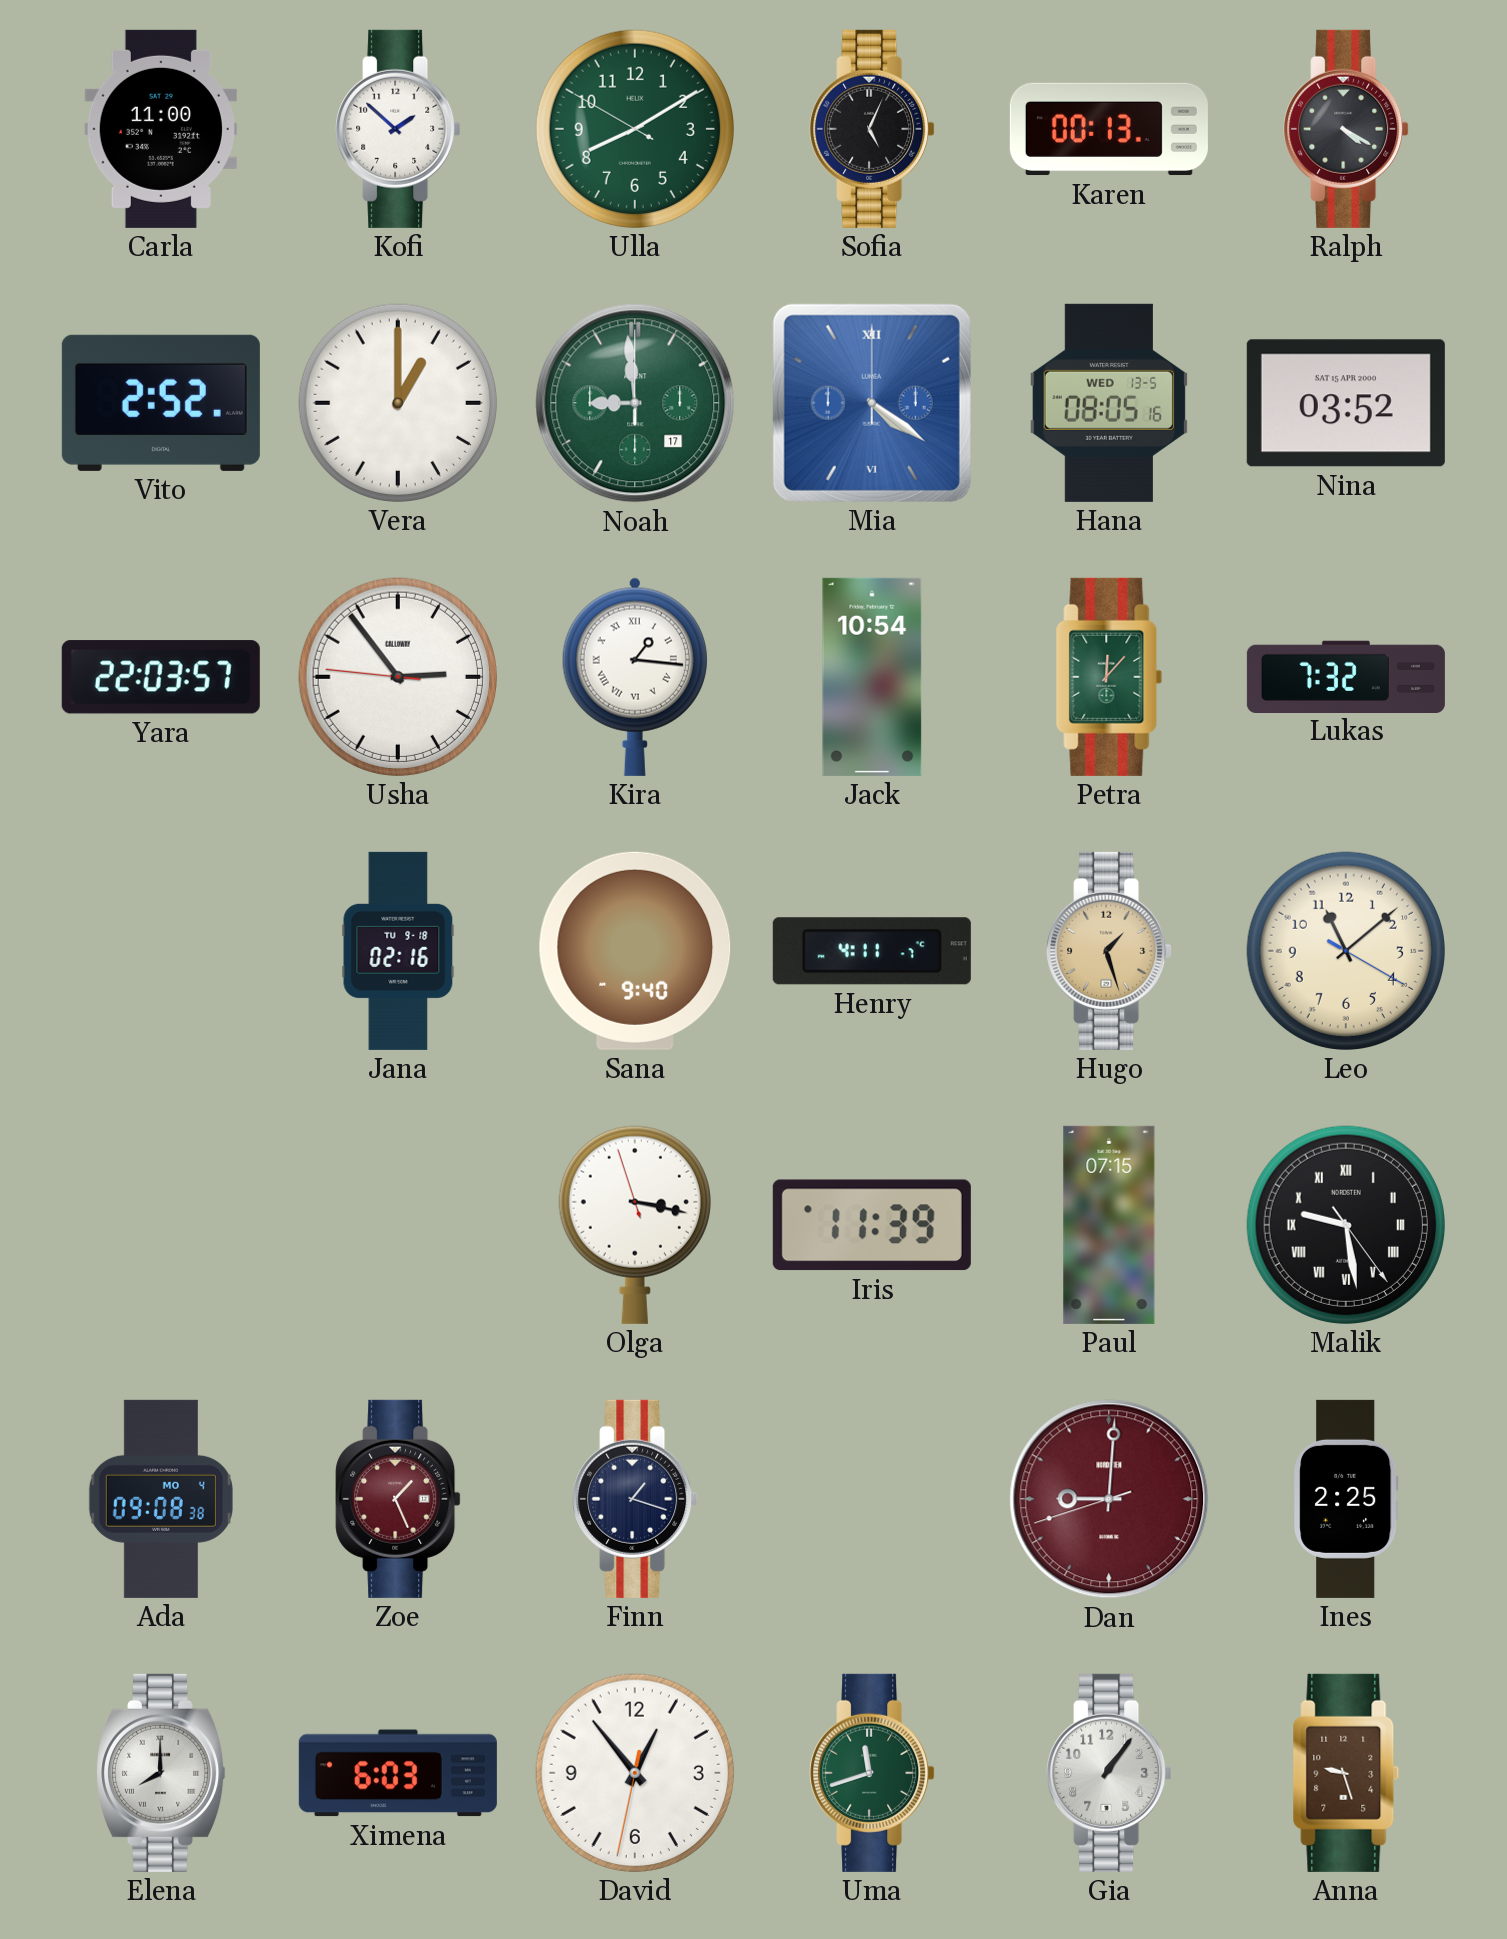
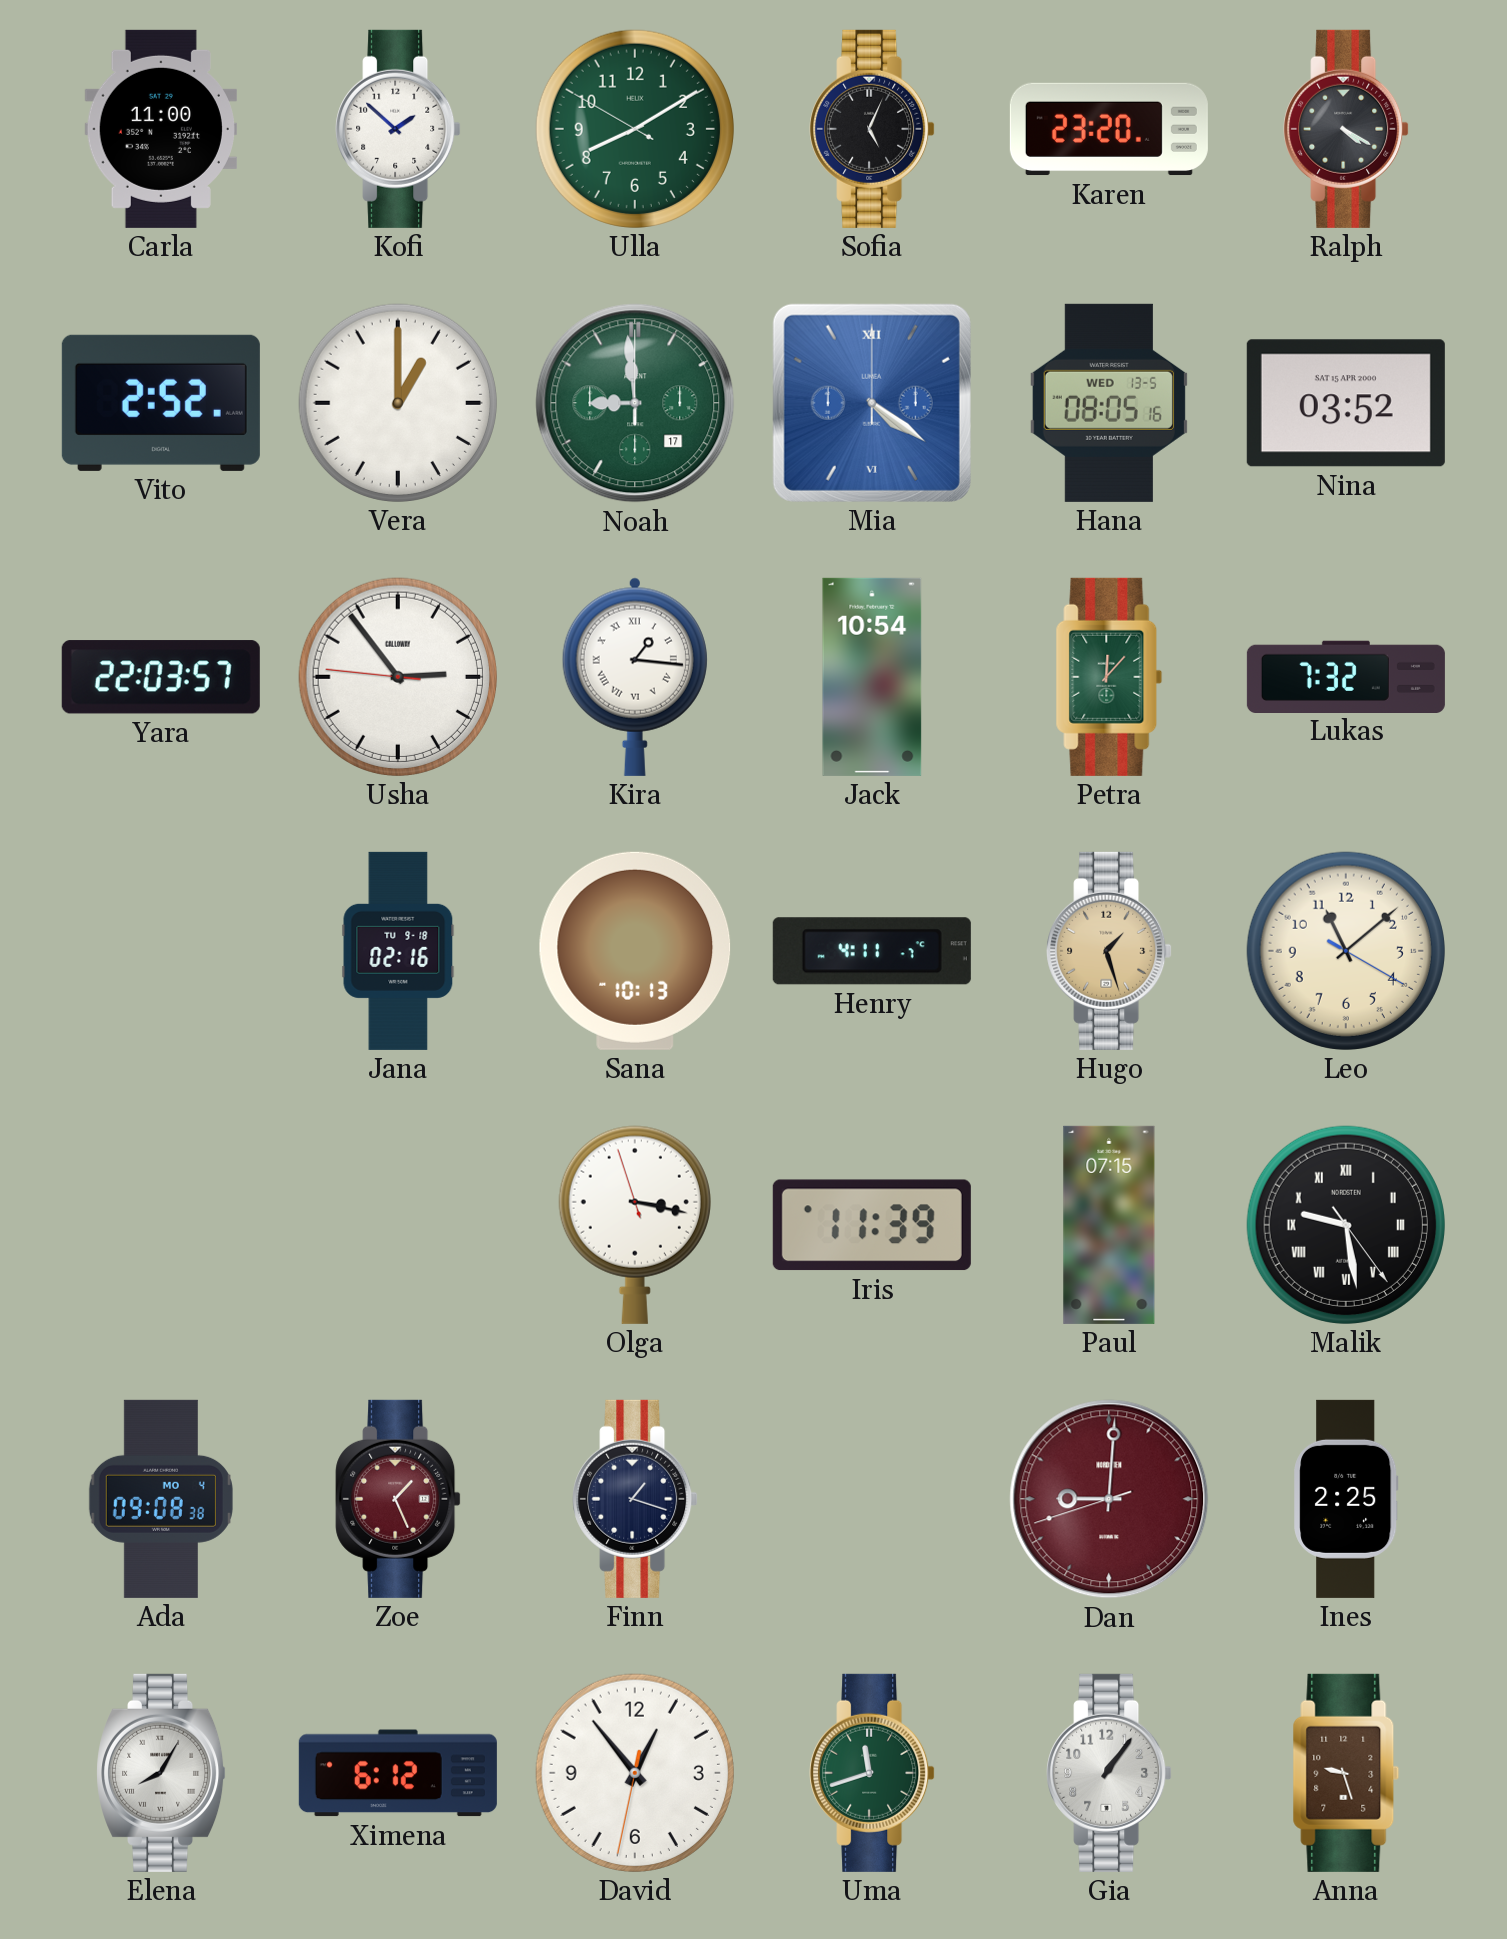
Karen: 00:13 -> 23:20
Sana: 9:40 -> 10:13
Elena: 8:00 -> 8:05
Ximena: 6:03 -> 6:12
